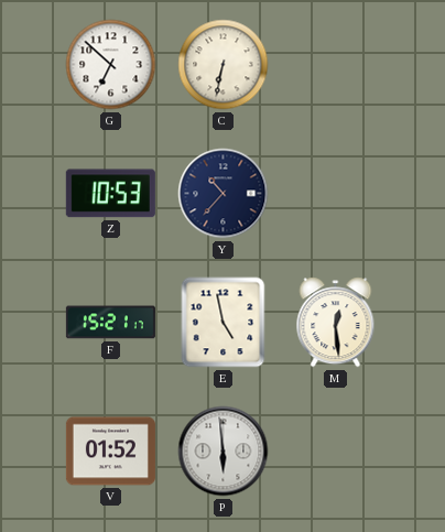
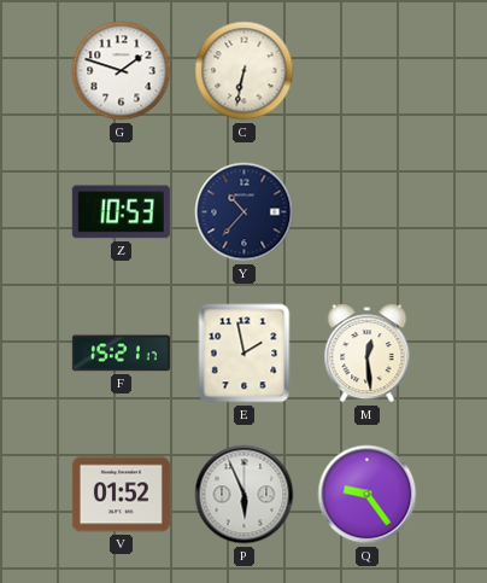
G: 6:52 -> 1:48
E: 4:58 -> 1:58
P: 5:59 -> 5:56
Q: none -> 9:24
